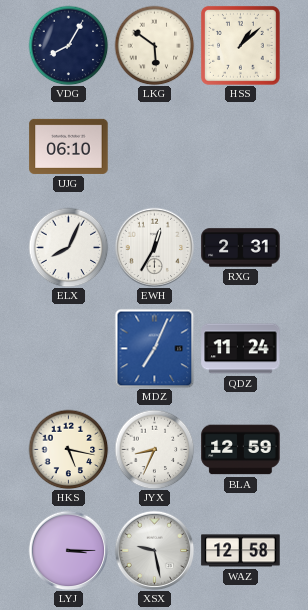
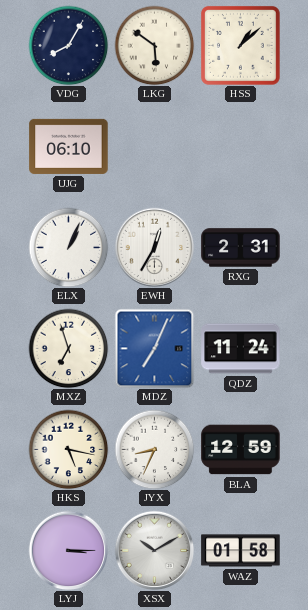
ELX: 8:04 -> 1:04
MXZ: none -> 6:57
XSX: 9:28 -> 10:10
WAZ: 12:58 -> 01:58
